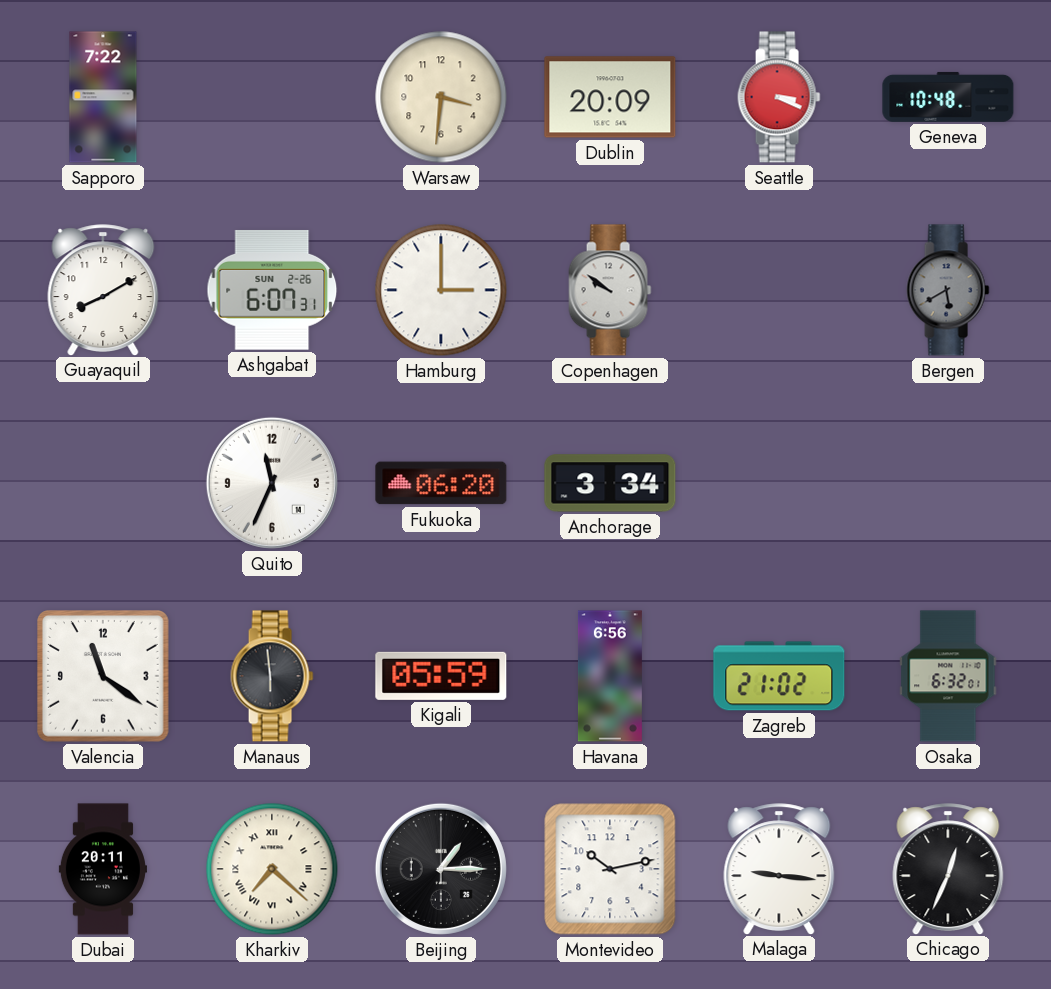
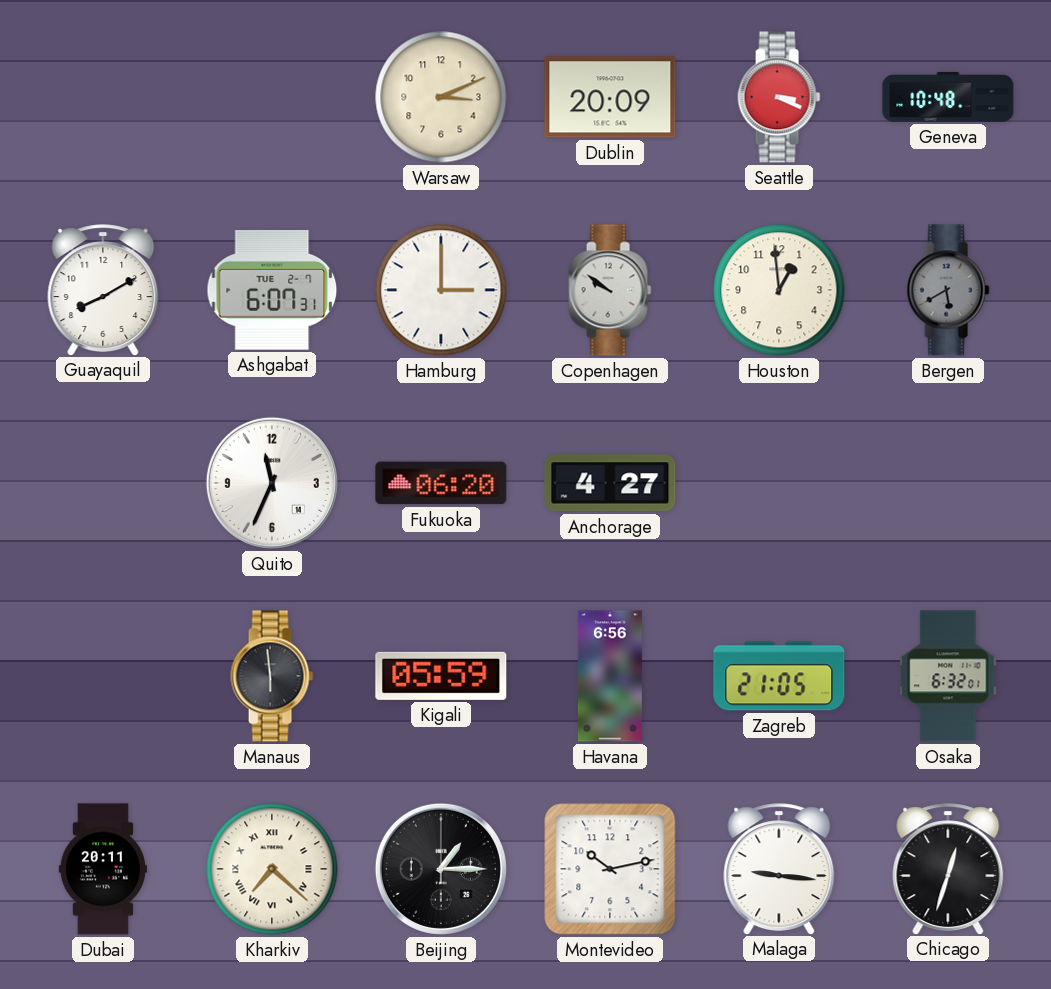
Sapporo: 7:22 -> none
Warsaw: 3:31 -> 3:11
Ashgabat date: SUN 2-26 -> TUE 2-7
Houston: none -> 12:59
Anchorage: 3:34 -> 4:27
Valencia: 11:21 -> none
Zagreb: 21:02 -> 21:05
Chicago: 12:34 -> 12:33
